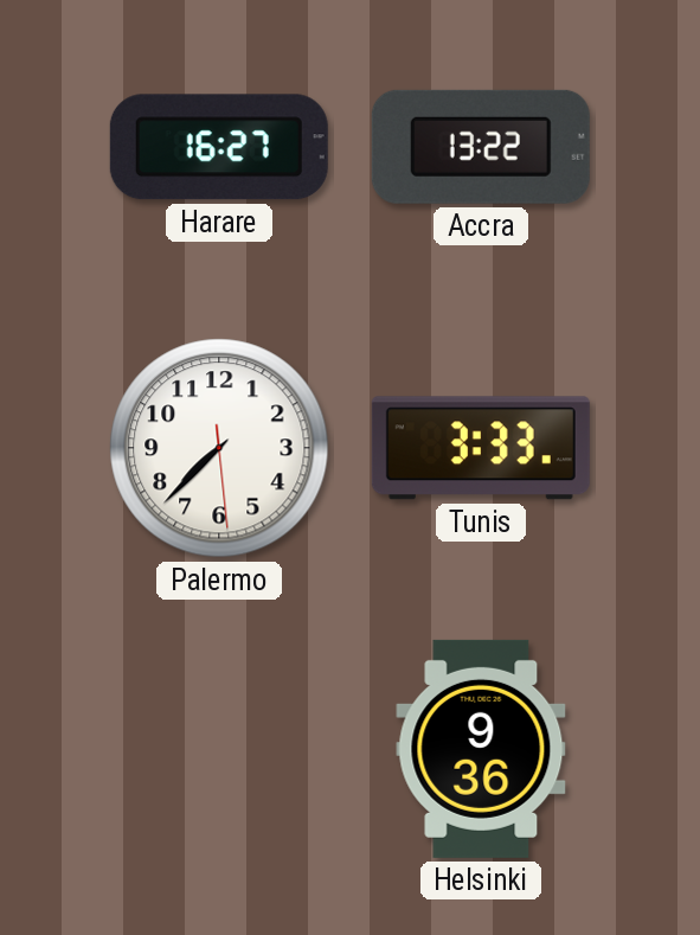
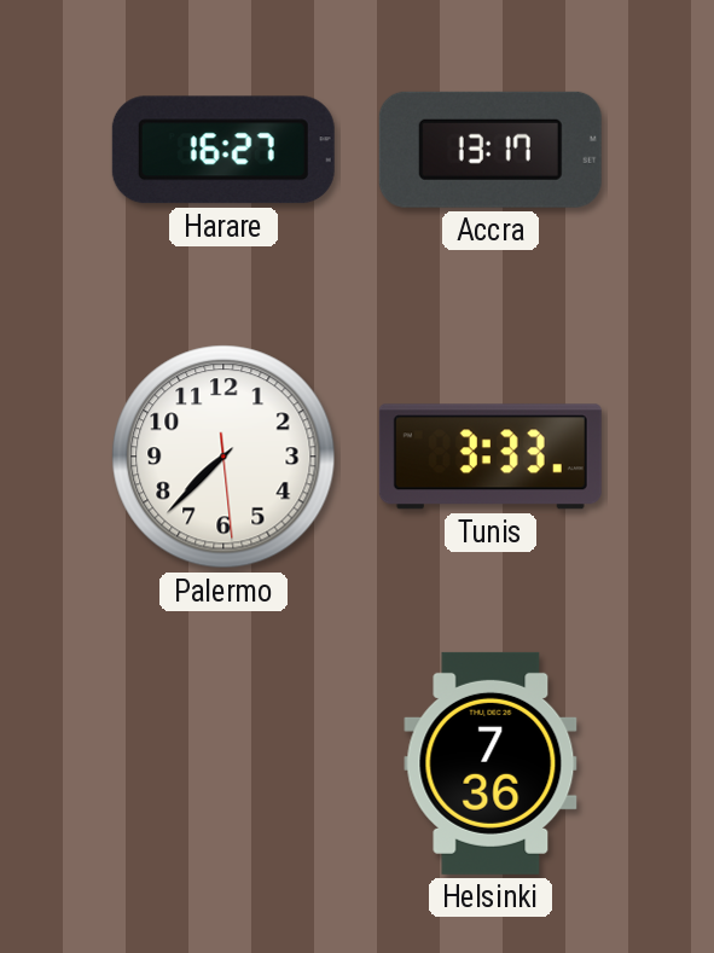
Accra: 13:22 -> 13:17
Helsinki: 9:36 -> 7:36
